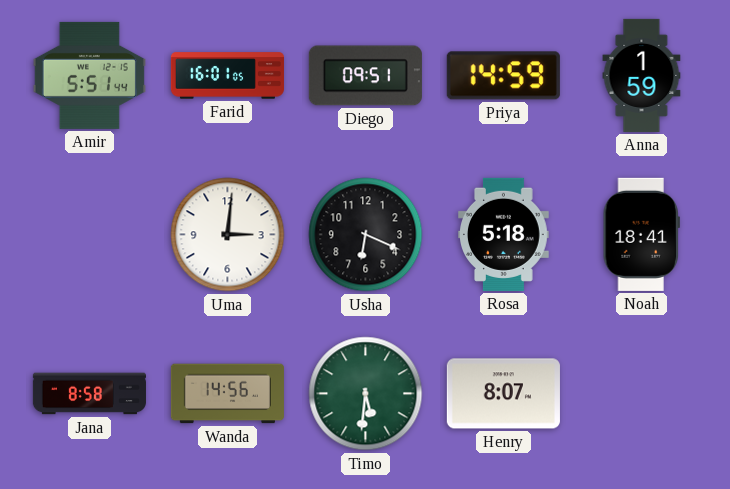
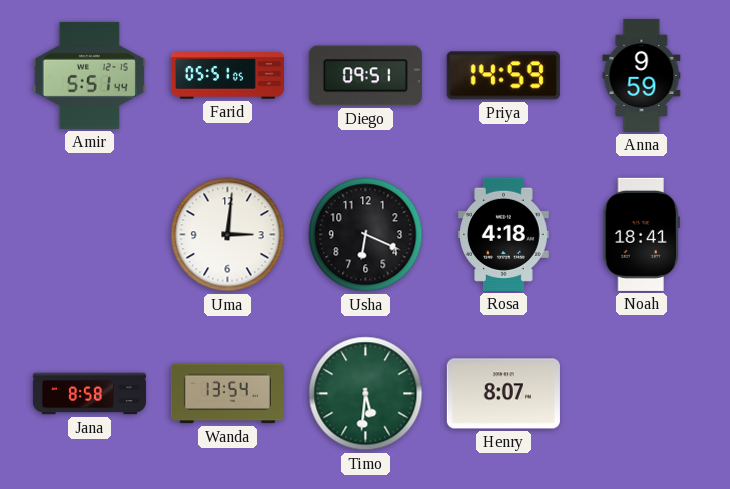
Farid: 16:01 -> 05:51
Anna: 1:59 -> 9:59
Rosa: 5:18 -> 4:18
Wanda: 14:56 -> 13:54
